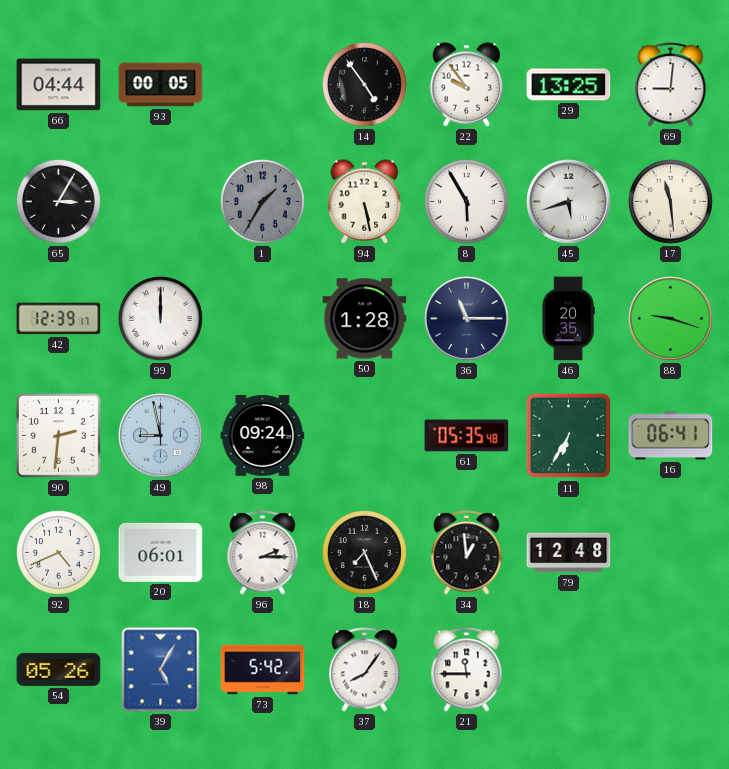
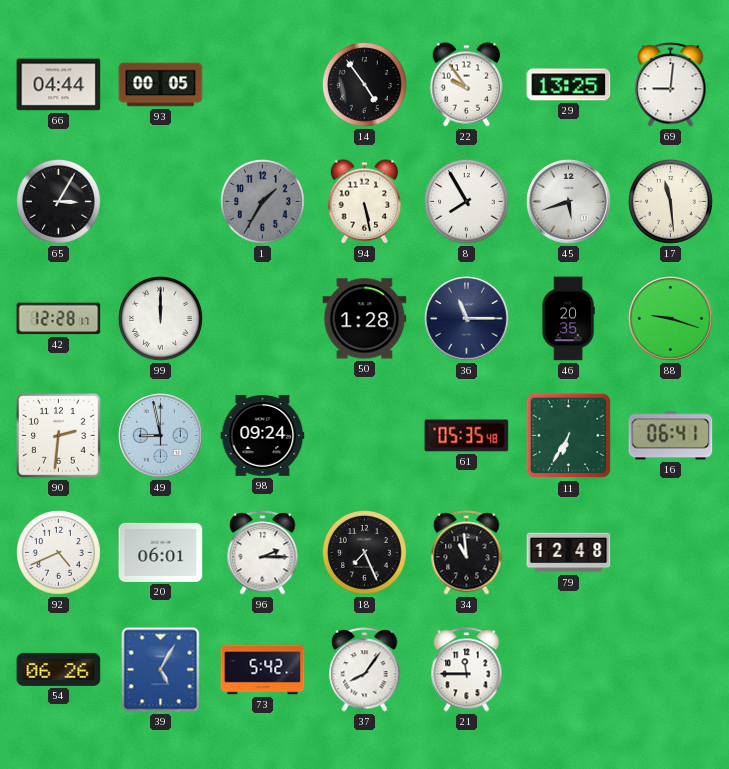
8: 5:55 -> 7:55
42: 12:39 -> 12:28
34: 12:59 -> 10:59
54: 05:26 -> 06:26
